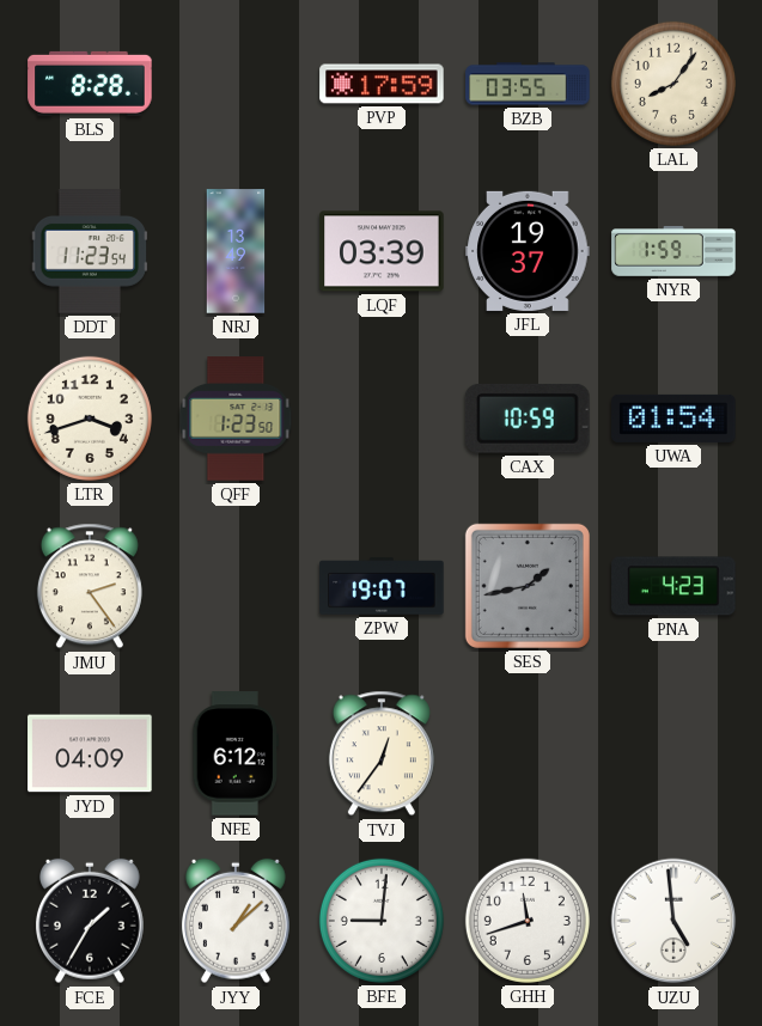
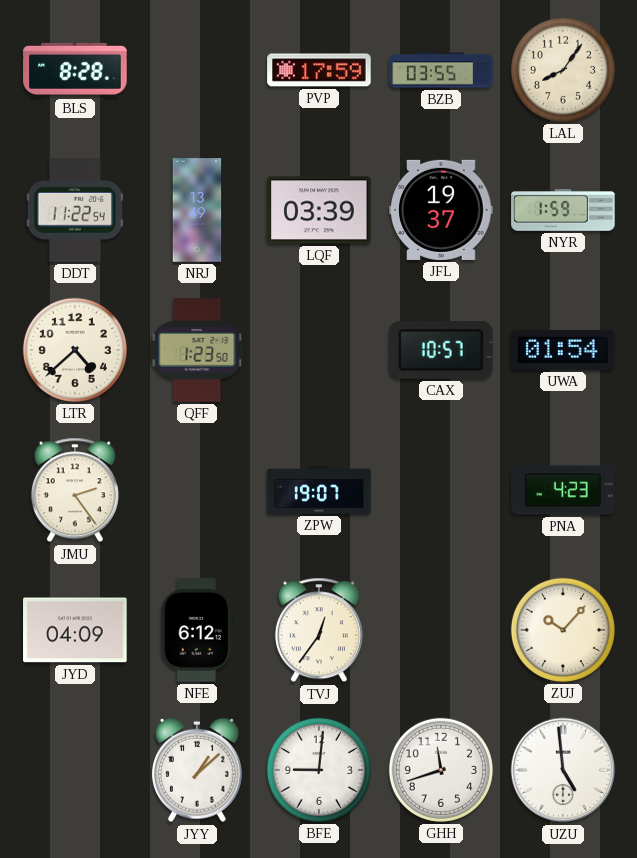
DDT: 11:23 -> 11:22
LTR: 3:42 -> 4:38
CAX: 10:59 -> 10:57
SES: 1:43 -> none
ZUJ: none -> 10:07
FCE: 1:35 -> none
